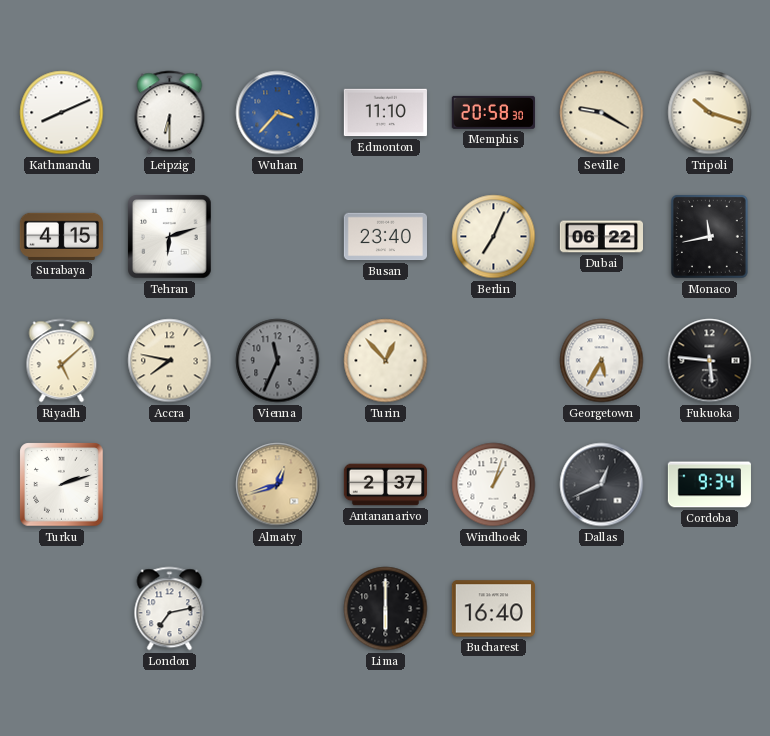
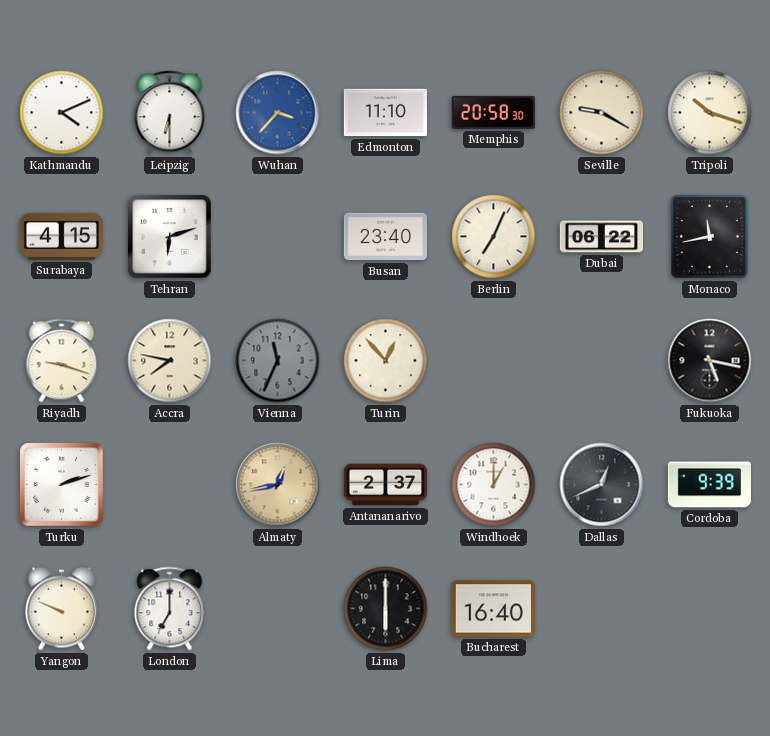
Kathmandu: 8:11 -> 4:11
Riyadh: 5:08 -> 9:18
Georgetown: 5:35 -> none
Fukuoka: 5:46 -> 5:17
Almaty: 12:42 -> 12:43
Windhoek: 1:03 -> 1:00
Cordoba: 9:34 -> 9:39
Yangon: none -> 9:49
London: 7:13 -> 7:00
